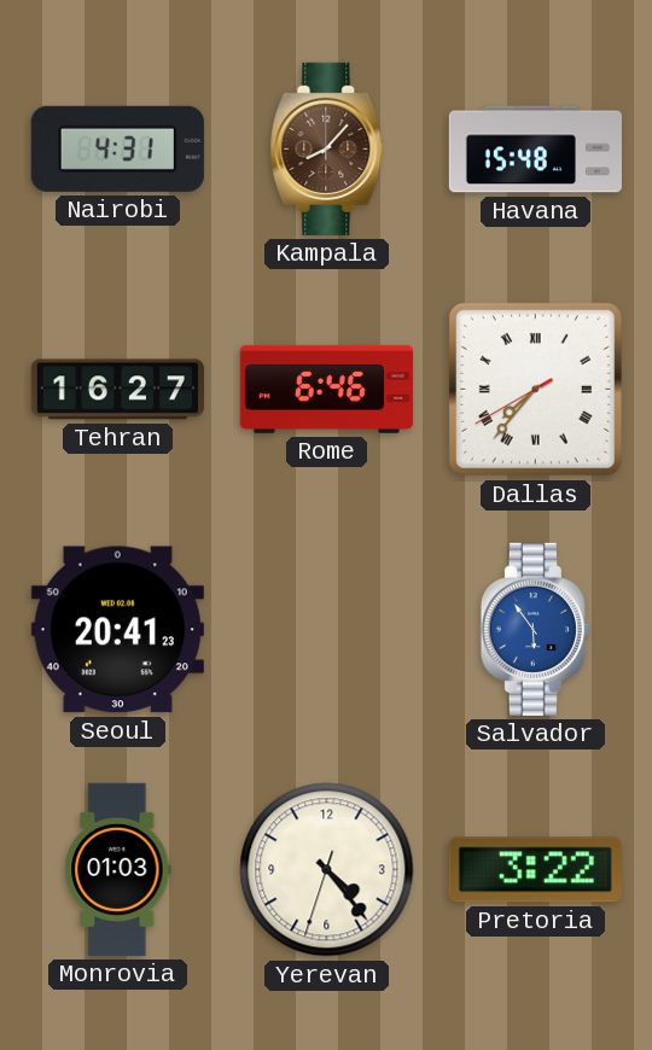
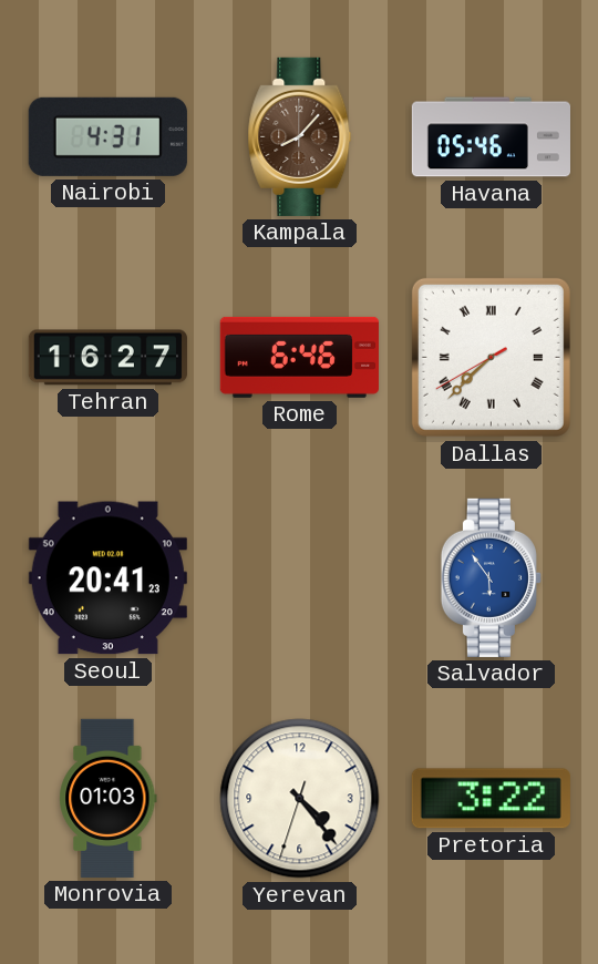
Havana: 15:48 -> 05:46
Dallas: 7:36 -> 7:37
